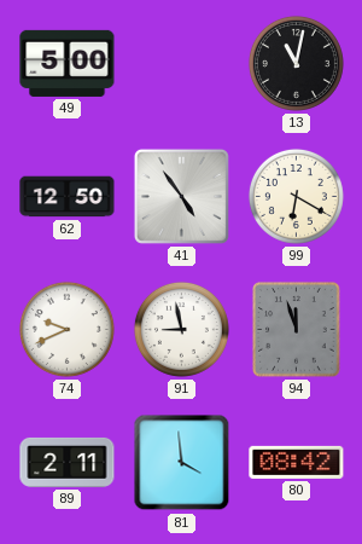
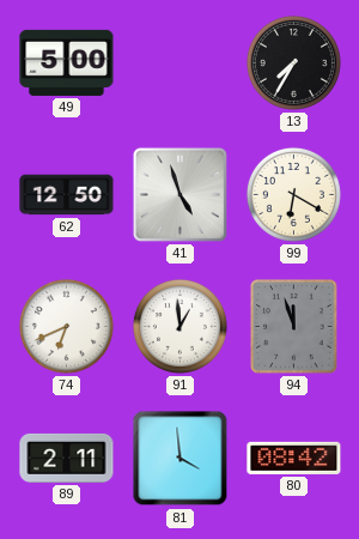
13: 11:02 -> 7:35
41: 4:54 -> 4:57
74: 9:41 -> 6:41
91: 8:58 -> 12:59
